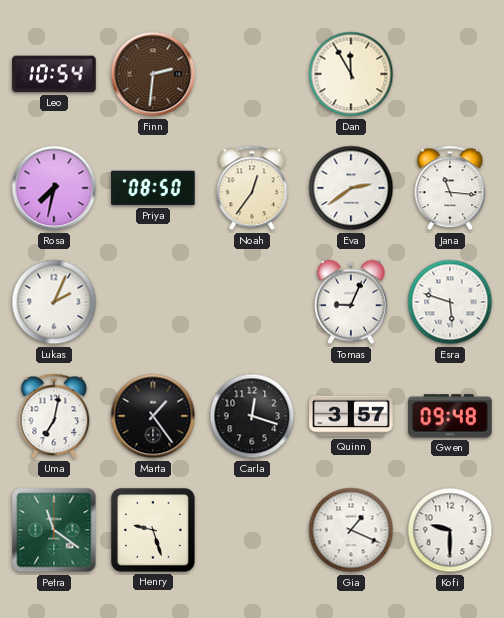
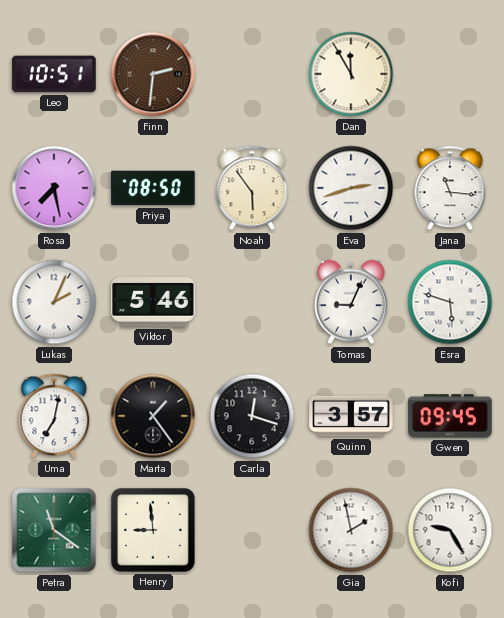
Leo: 10:54 -> 10:51
Rosa: 7:32 -> 7:28
Noah: 12:36 -> 5:54
Eva: 2:39 -> 2:42
Viktor: none -> 5:46
Gwen: 09:48 -> 09:45
Henry: 9:27 -> 8:59
Gia: 1:19 -> 1:58
Kofi: 9:30 -> 9:25
